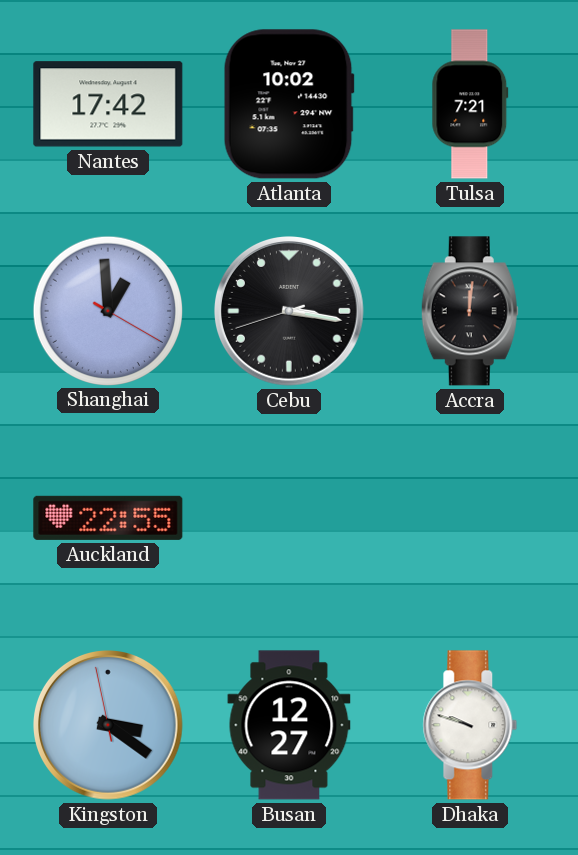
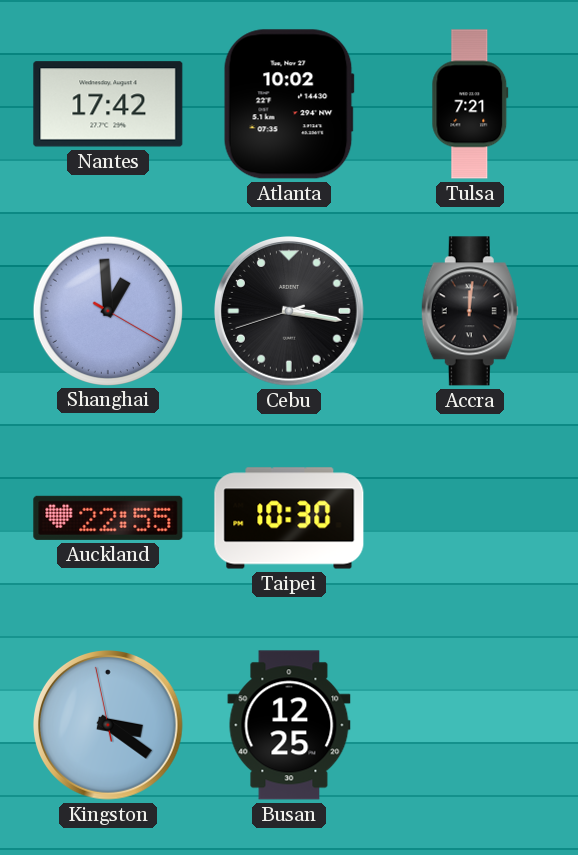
Taipei: none -> 10:30
Busan: 12:27 -> 12:25
Dhaka: 9:48 -> none
